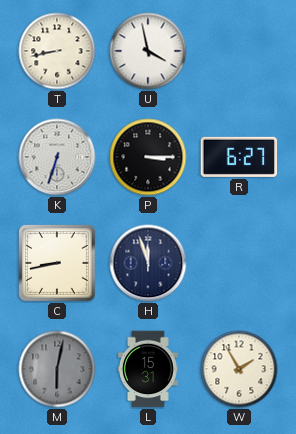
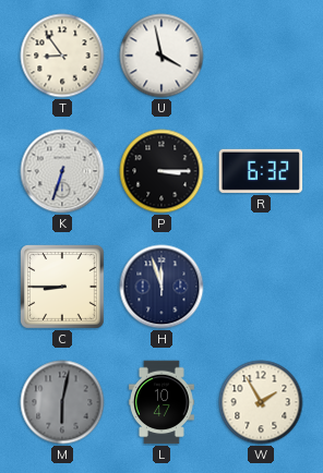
T: 8:43 -> 8:54
R: 6:27 -> 6:32
C: 8:43 -> 8:45
L: 15:31 -> 10:47
